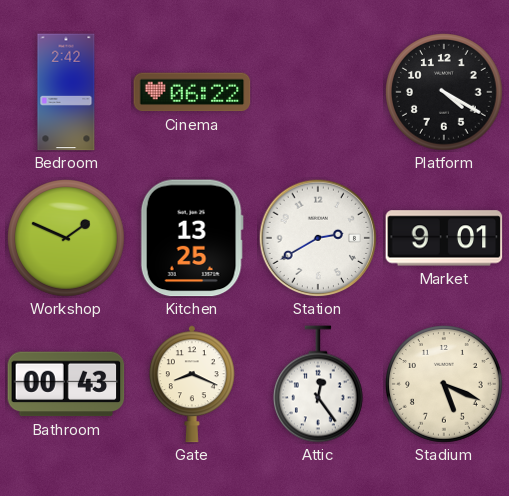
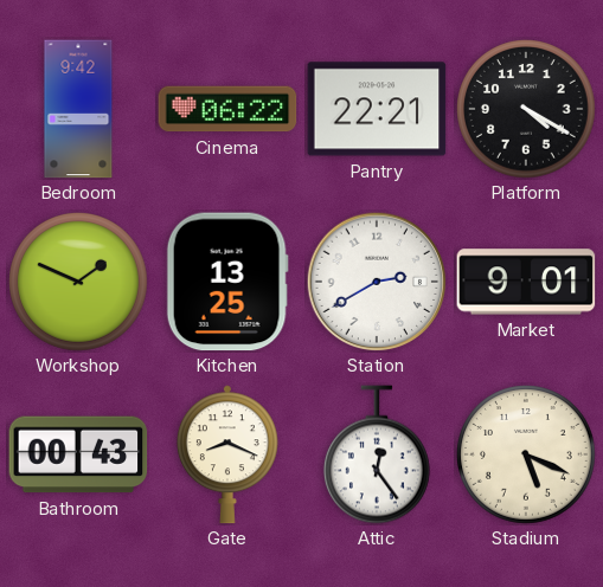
Bedroom: 2:42 -> 9:42
Pantry: none -> 22:21
